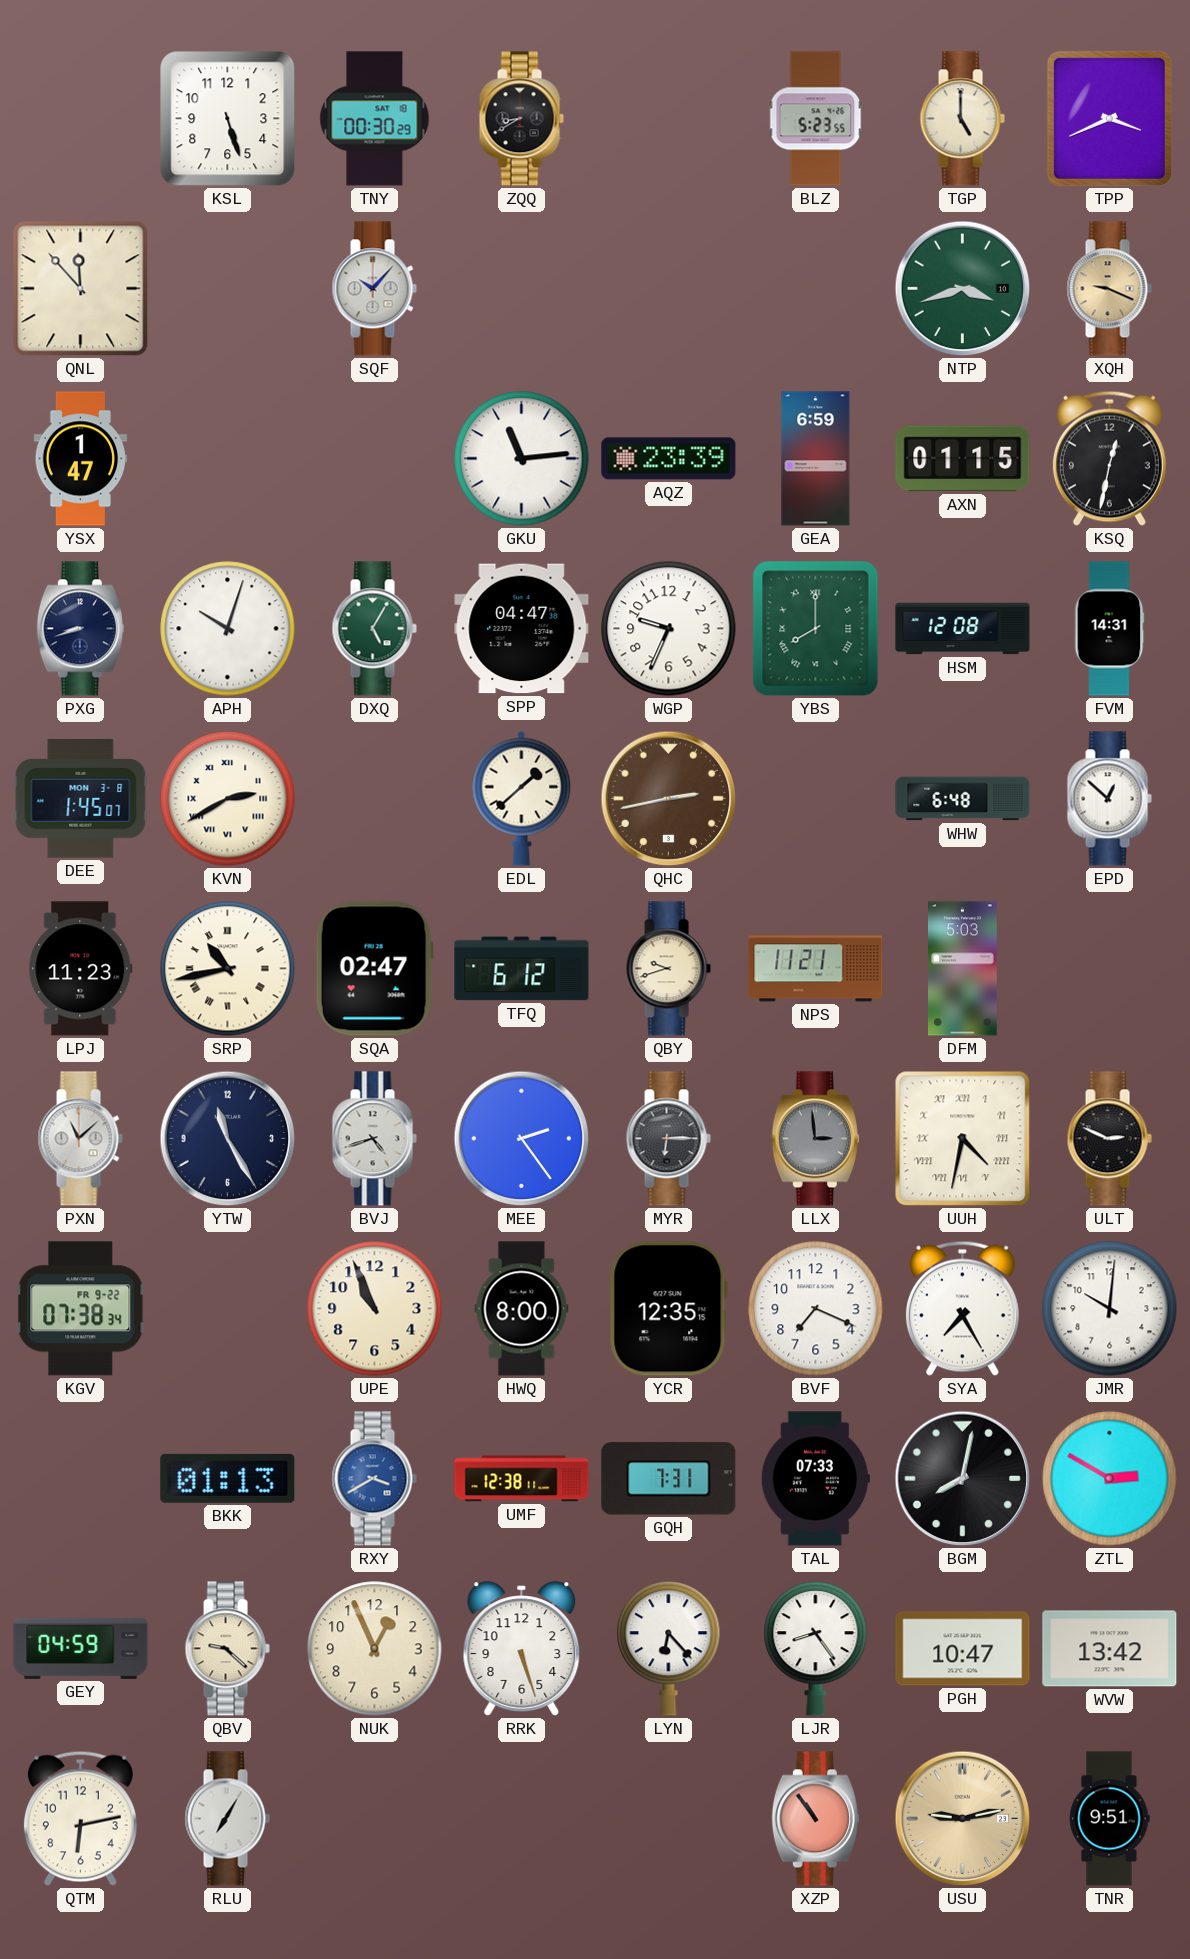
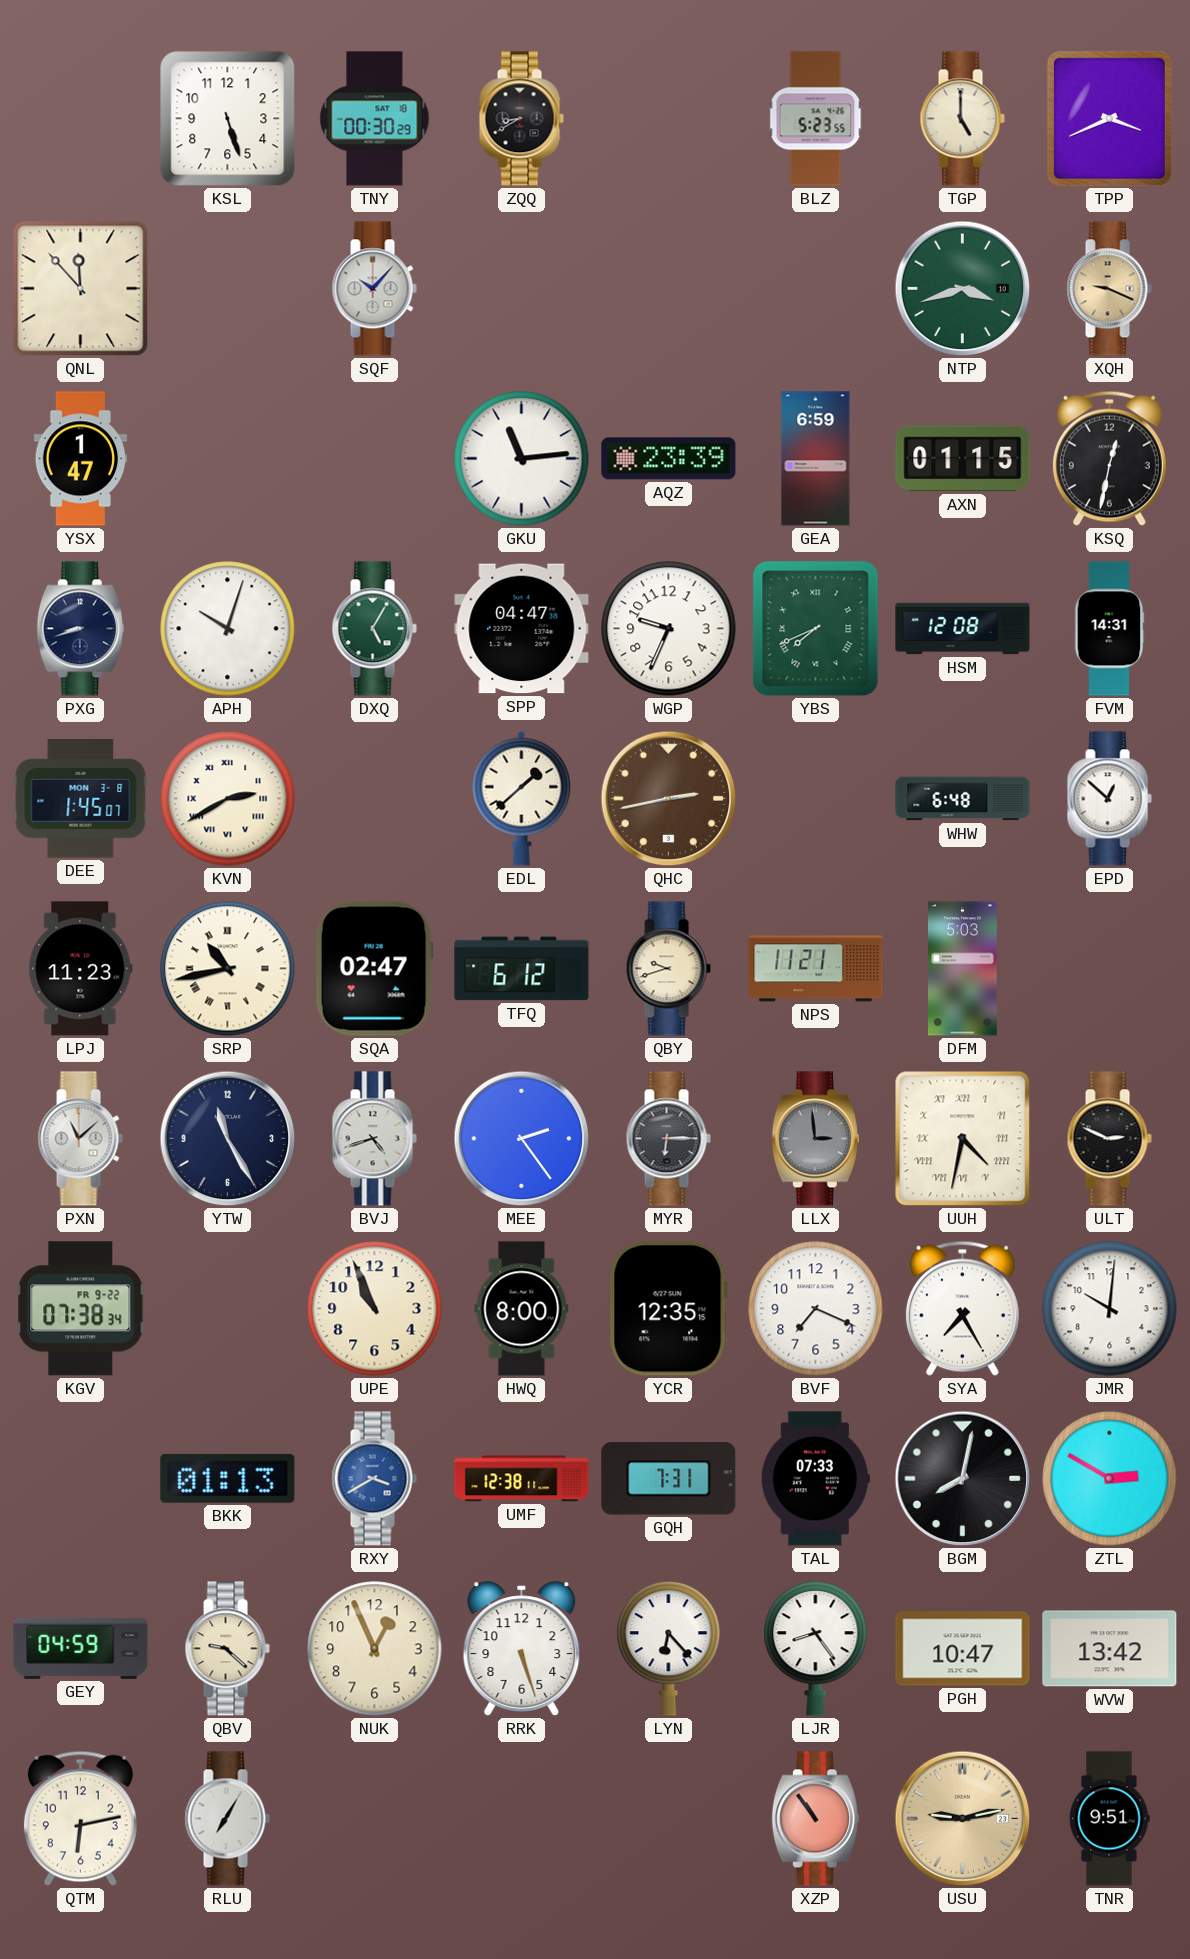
YBS: 8:00 -> 7:41
